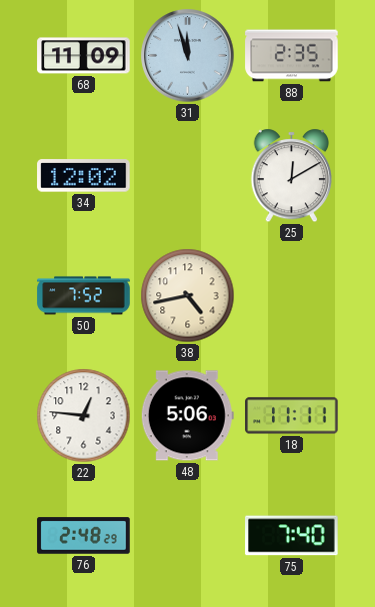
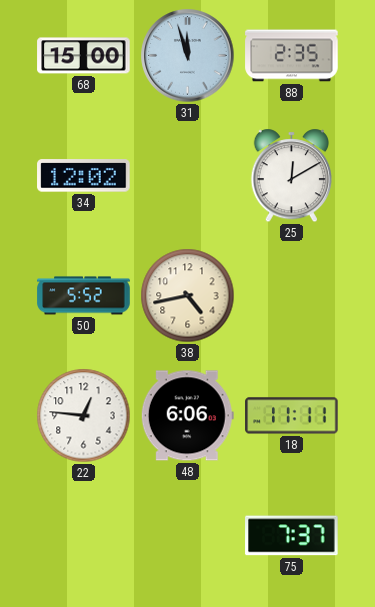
68: 11:09 -> 15:00
50: 7:52 -> 5:52
48: 5:06 -> 6:06
76: 2:48 -> none
75: 7:40 -> 7:37
